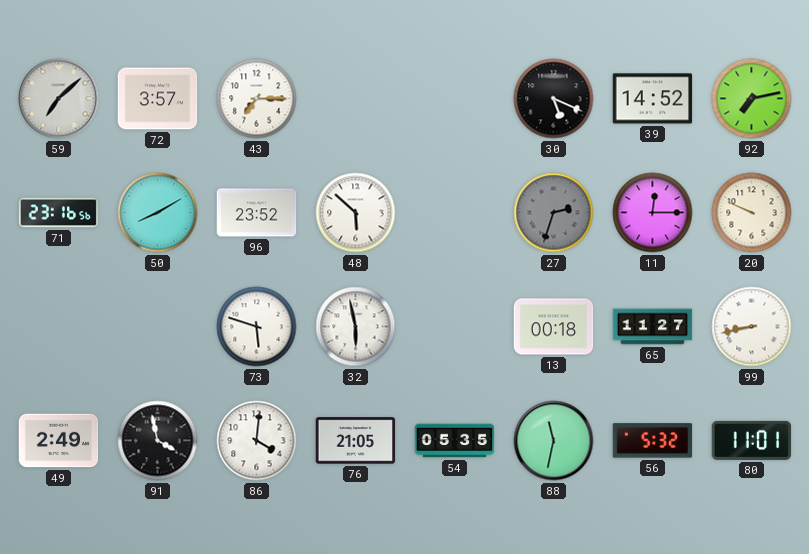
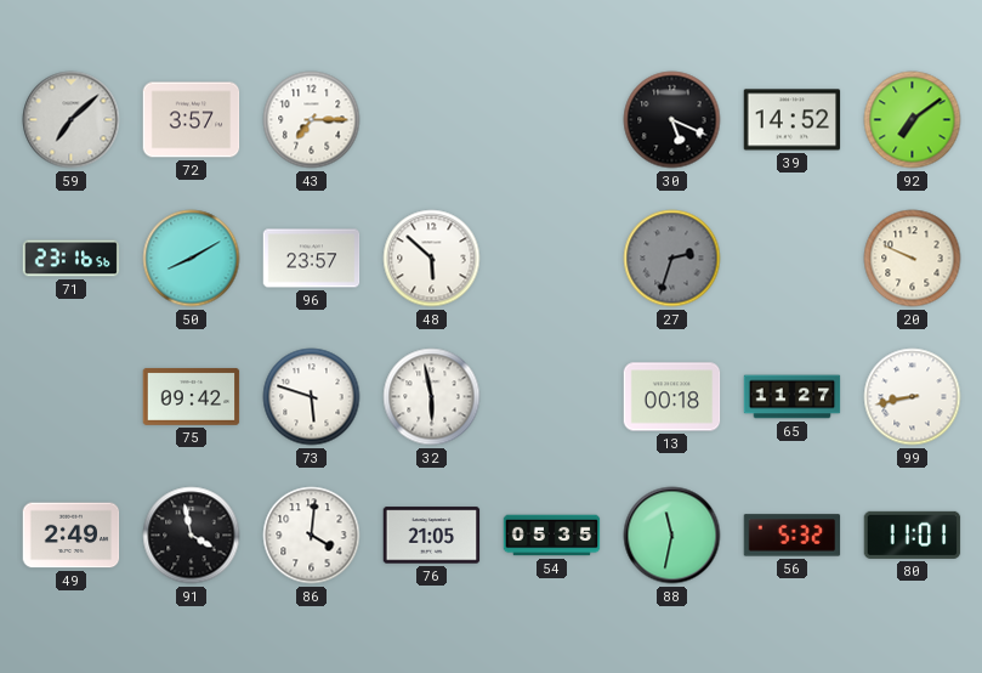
92: 7:13 -> 7:09
96: 23:52 -> 23:57
11: 12:15 -> none
75: none -> 09:42
